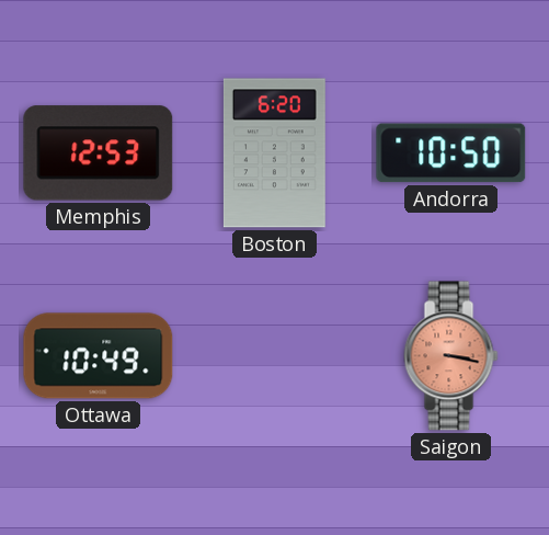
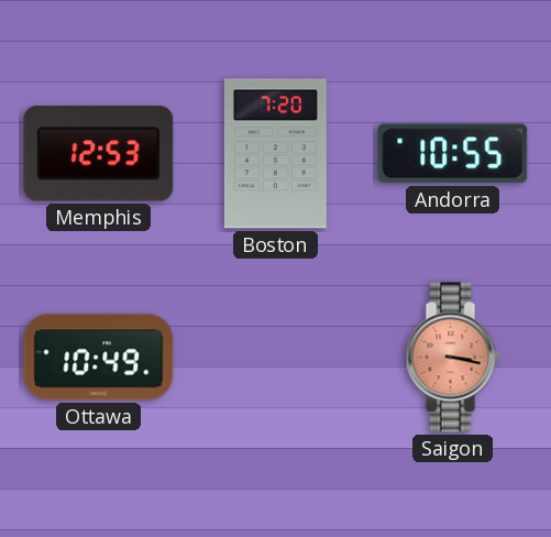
Boston: 6:20 -> 7:20
Andorra: 10:50 -> 10:55
